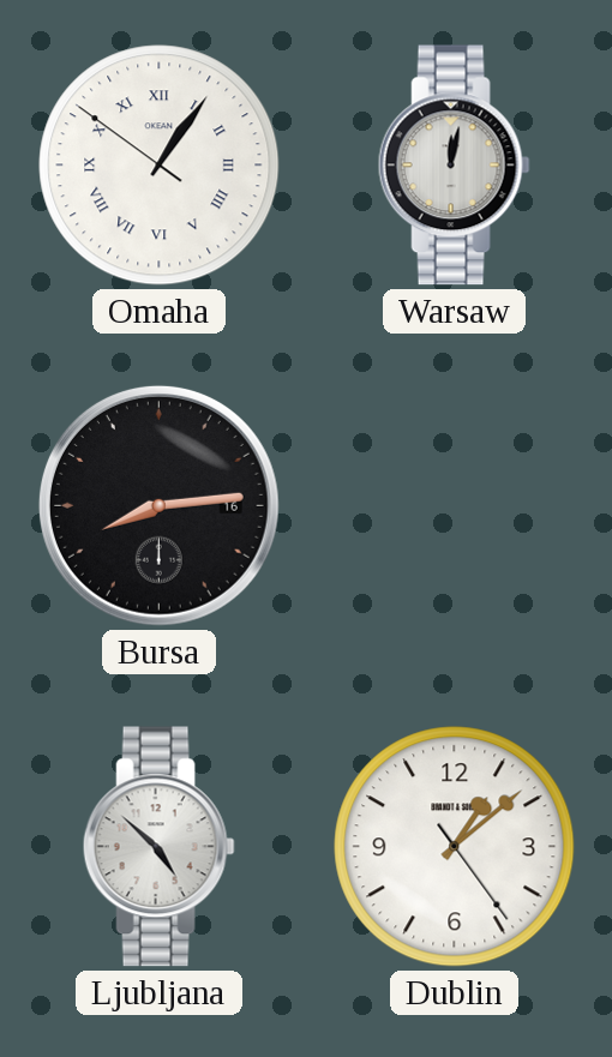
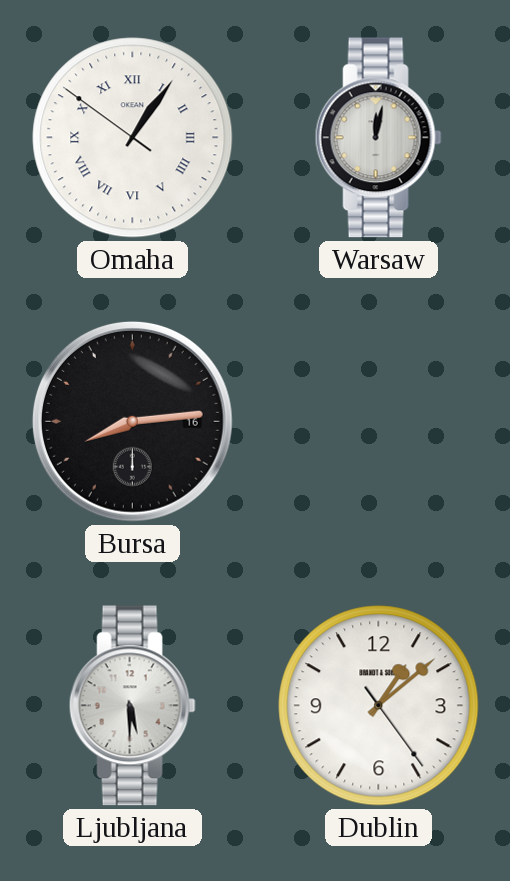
Ljubljana: 4:52 -> 5:30
